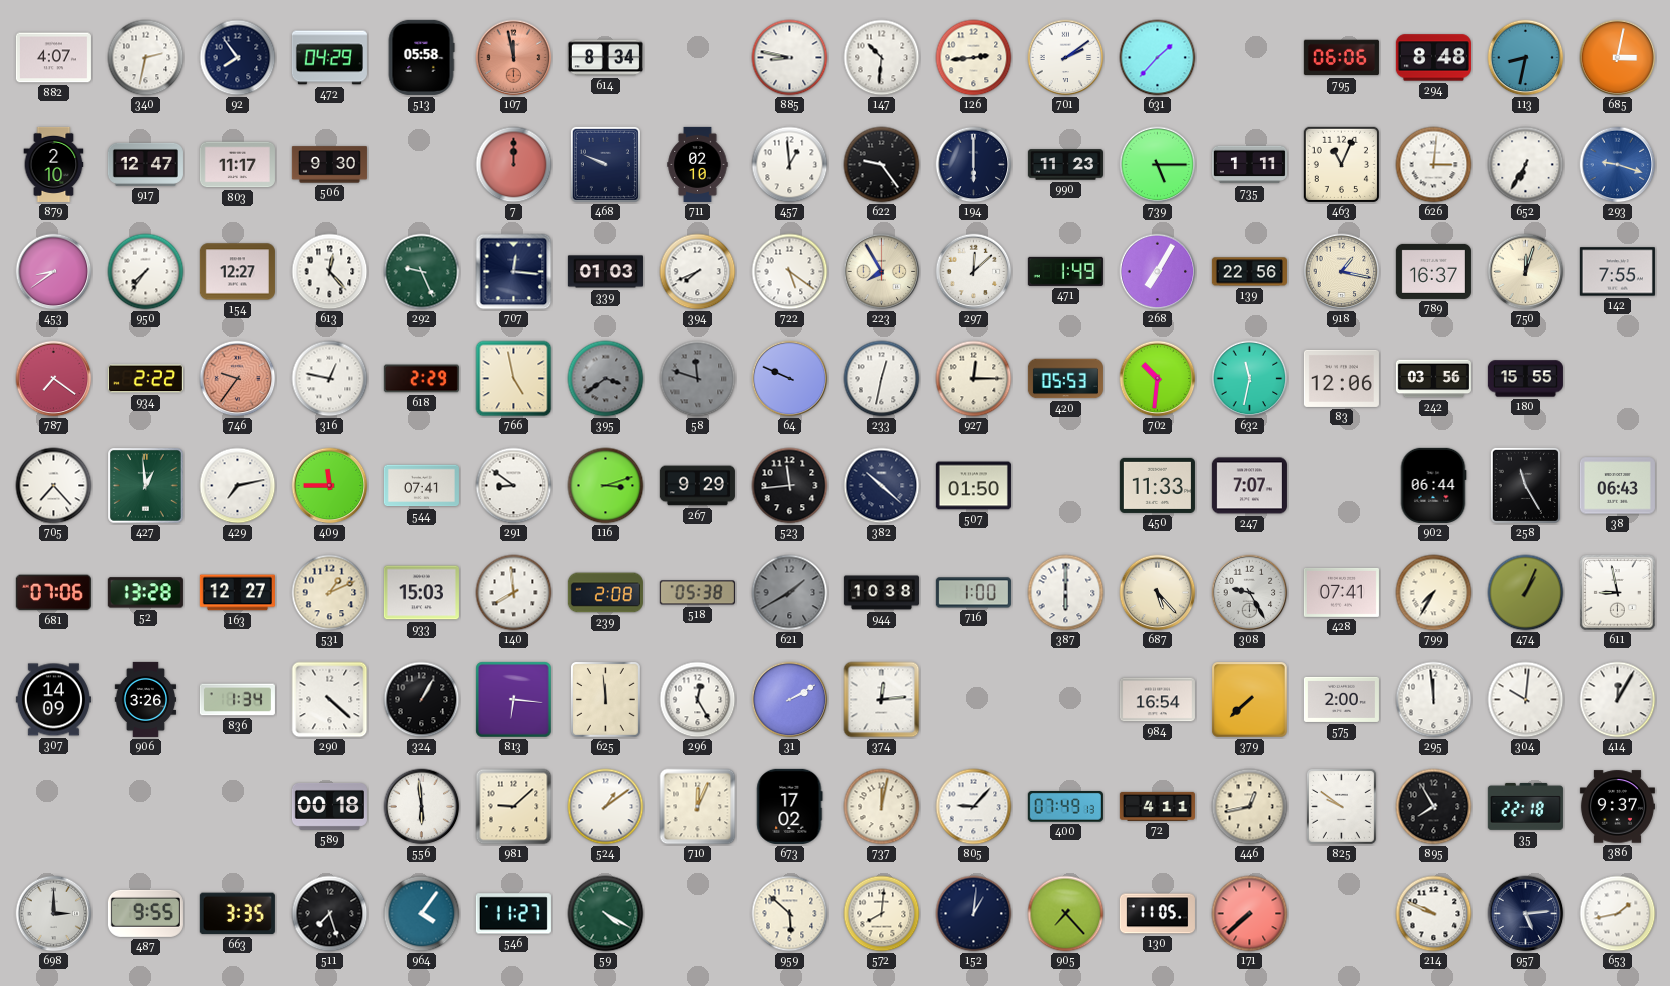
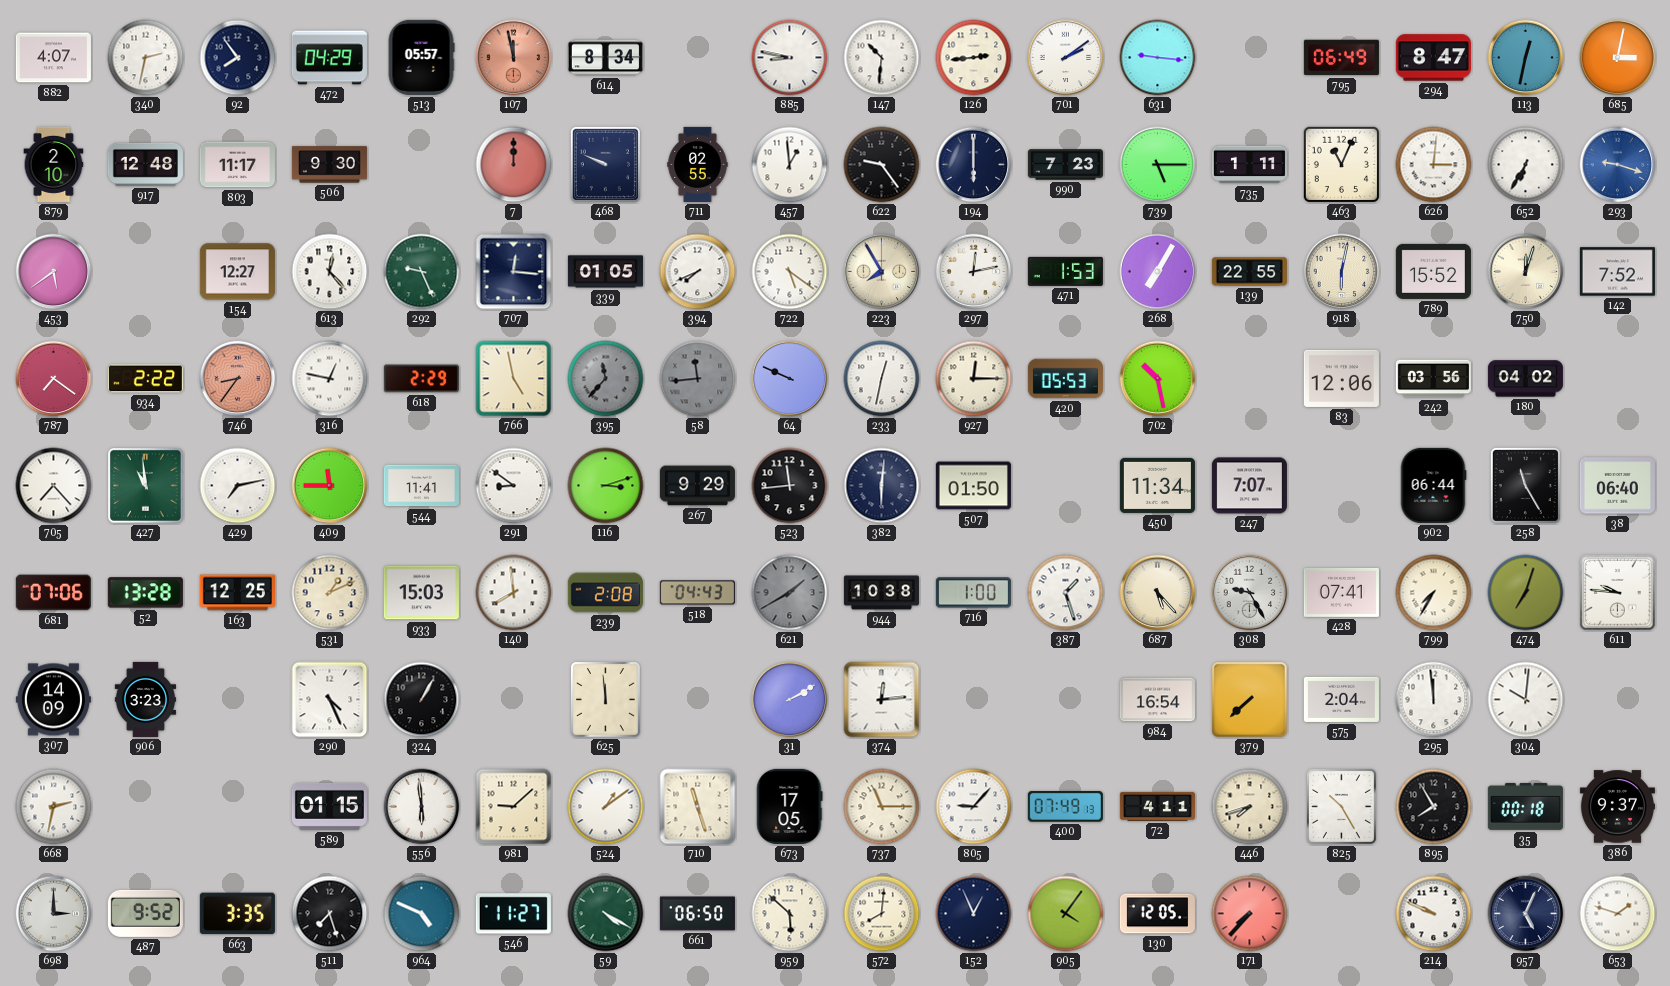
513: 05:58 -> 05:57
631: 1:37 -> 9:16
795: 06:06 -> 06:49
294: 8:48 -> 8:47
113: 8:32 -> 12:32
917: 12:47 -> 12:48
711: 02:10 -> 02:55
990: 11:23 -> 7:23
453: 8:39 -> 5:39
950: 7:36 -> none
339: 01:03 -> 01:05
297: 12:08 -> 12:13
471: 1:49 -> 1:53
139: 22:56 -> 22:55
918: 1:17 -> 6:02
789: 16:37 -> 15:52
142: 7:55 -> 7:52
746: 9:36 -> 8:36
395: 3:39 -> 11:37
58: 11:48 -> 11:44
702: 10:31 -> 10:28
632: 11:32 -> none
180: 15:55 -> 04:02
427: 12:59 -> 10:59
544: 07:41 -> 11:41
382: 10:22 -> 6:01
450: 11:33 -> 11:34
38: 06:43 -> 06:40
163: 12:27 -> 12:25
518: 05:38 -> 04:43
387: 6:00 -> 1:27
474: 1:04 -> 7:03
611: 8:58 -> 9:46
906: 3:26 -> 3:23
836: 1:34 -> none
290: 4:22 -> 4:26
813: 6:16 -> none
296: 12:25 -> none
575: 2:00 -> 2:04
414: 12:05 -> none
668: none -> 2:32
589: 00:18 -> 01:15
710: 12:04 -> 11:27
673: 17:02 -> 17:05
737: 12:02 -> 11:15
446: 12:43 -> 7:42
825: 9:51 -> 10:25
35: 22:18 -> 00:18
487: 9:55 -> 9:52
964: 4:06 -> 4:49
661: none -> 06:50
152: 1:01 -> 12:56
905: 7:23 -> 4:06
130: 11:05 -> 12:05
171: 7:38 -> 7:37
957: 5:14 -> 5:04
653: 1:43 -> 1:48
